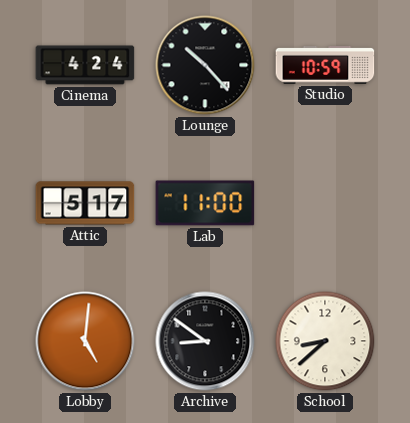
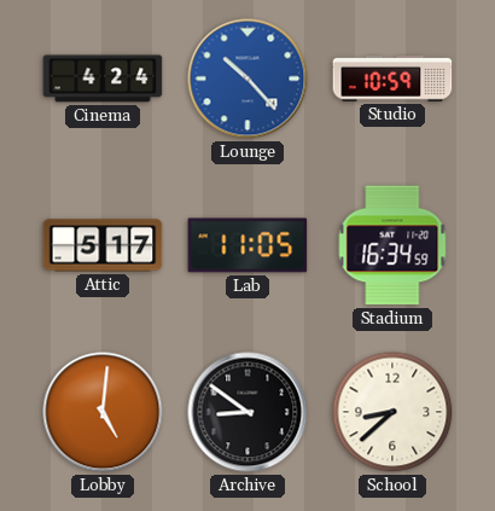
Lounge dial: black -> blue
Lab: 11:00 -> 11:05
Stadium: none -> 16:34
